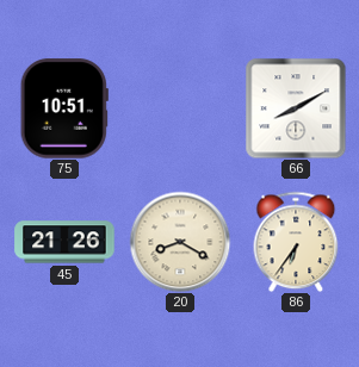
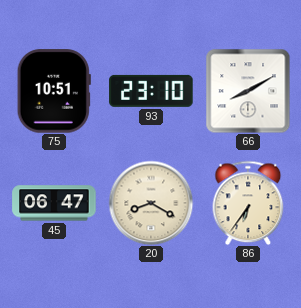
93: none -> 23:10
45: 21:26 -> 06:47
